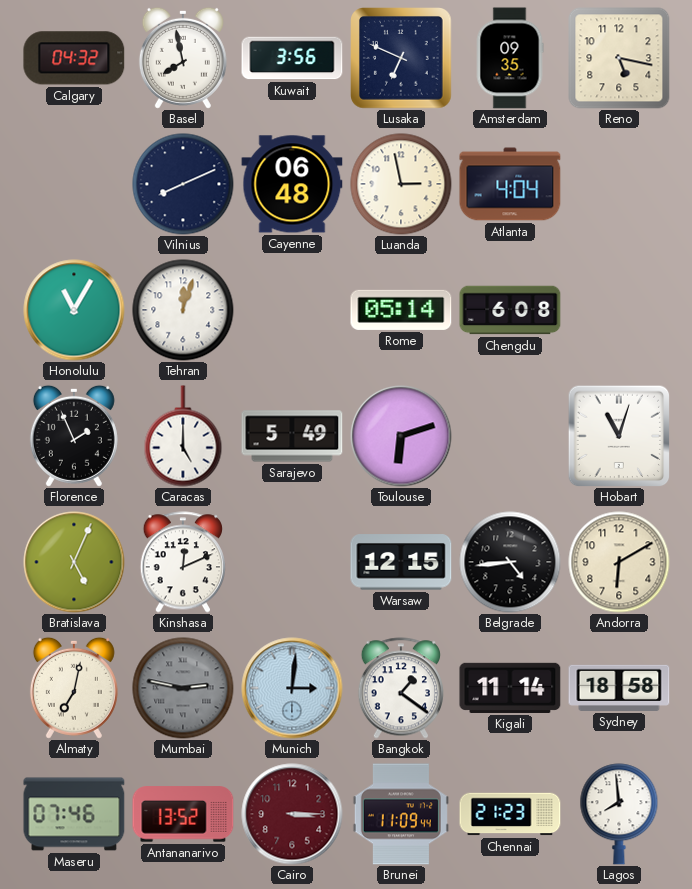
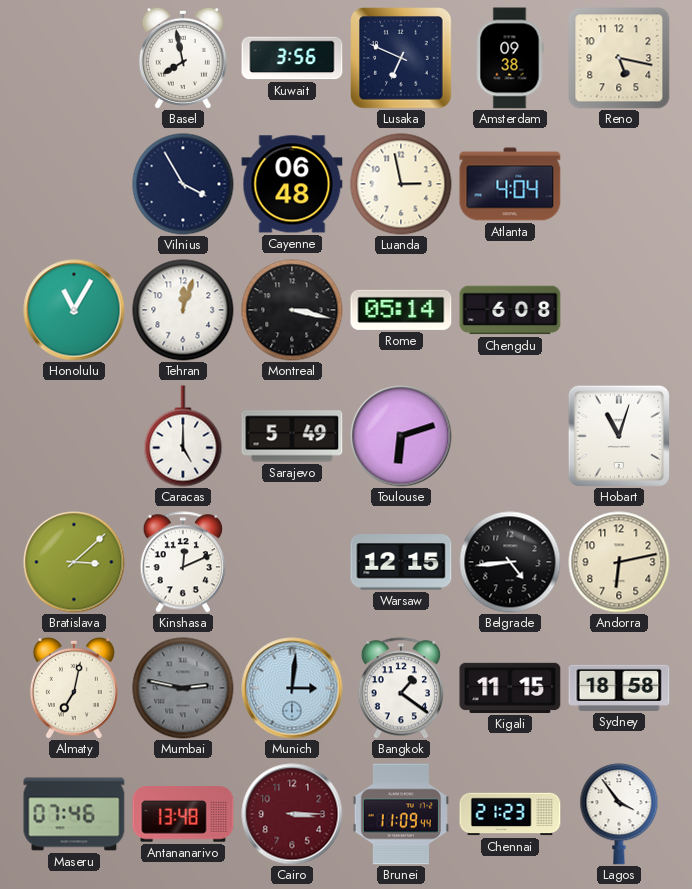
Calgary: 04:32 -> none
Amsterdam: 09:35 -> 09:38
Vilnius: 8:11 -> 3:55
Montreal: none -> 3:17
Florence: 1:56 -> none
Bratislava: 5:04 -> 3:08
Andorra: 6:10 -> 6:13
Kigali: 11:14 -> 11:15
Antananarivo: 13:52 -> 13:48
Lagos: 7:59 -> 3:54
